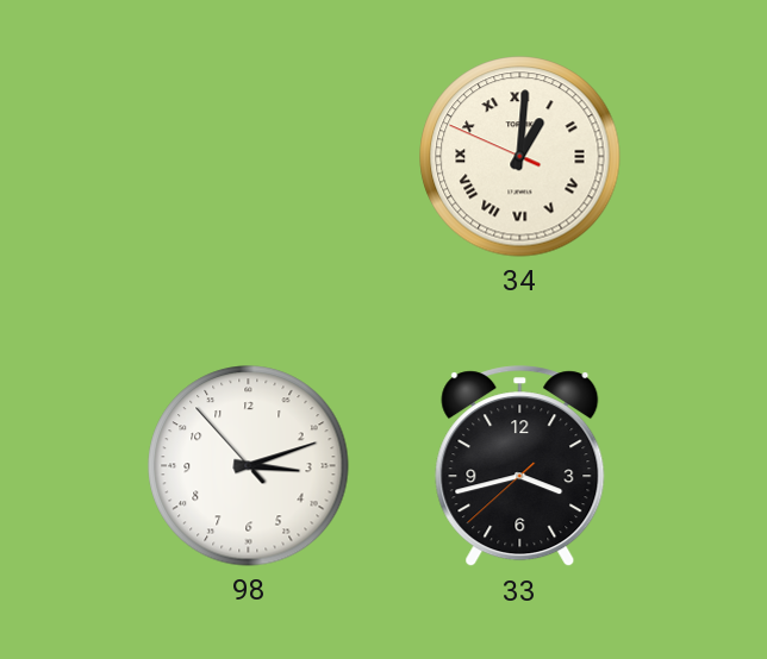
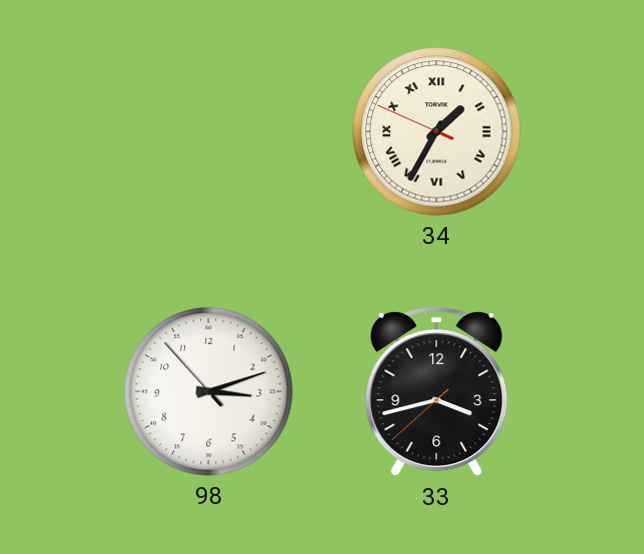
34: 1:00 -> 1:34
